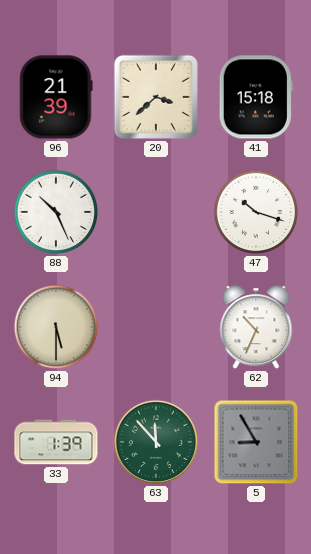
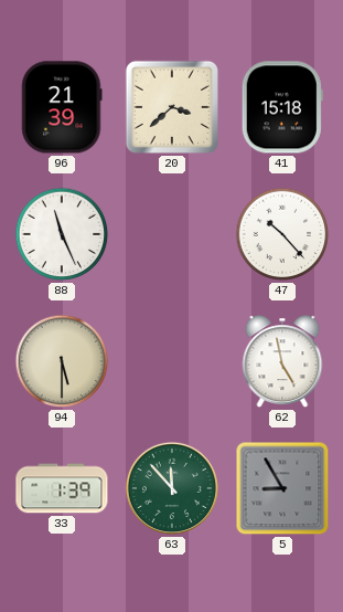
88: 10:26 -> 11:26
47: 10:18 -> 10:23
62: 10:34 -> 4:58
